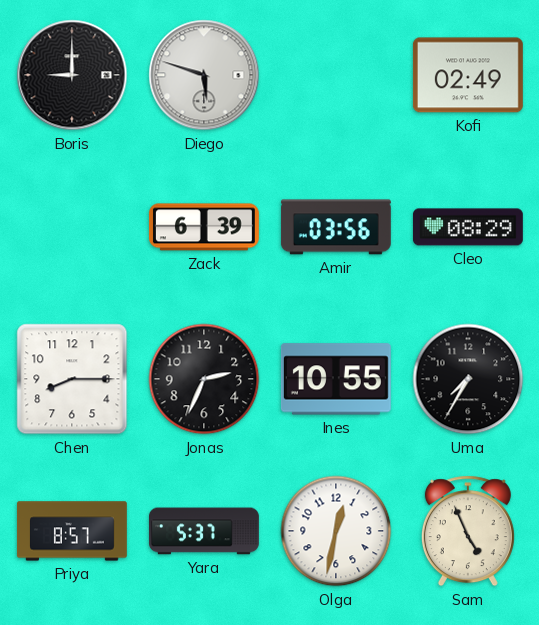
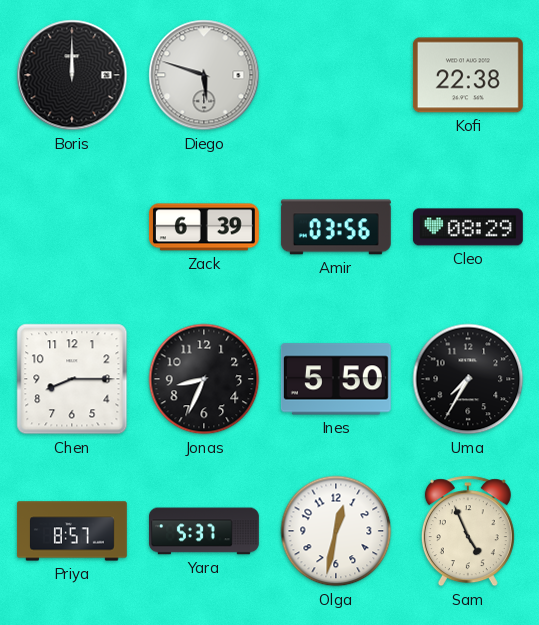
Boris: 9:00 -> 12:00
Kofi: 02:49 -> 22:38
Jonas: 2:34 -> 8:34
Ines: 10:55 -> 5:50
